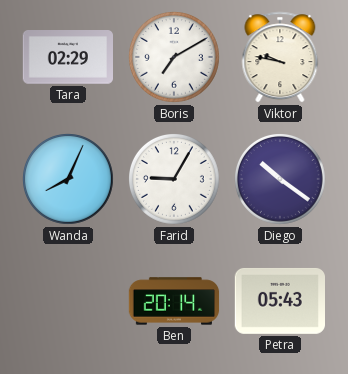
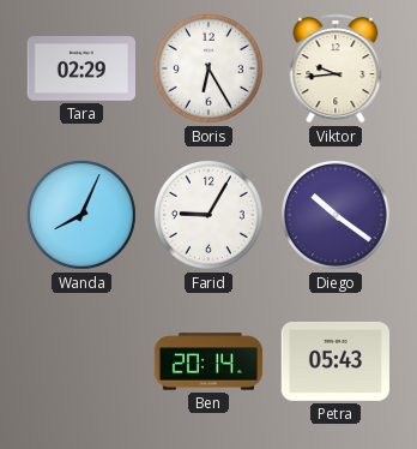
Boris: 7:10 -> 6:25
Viktor: 9:47 -> 9:44
